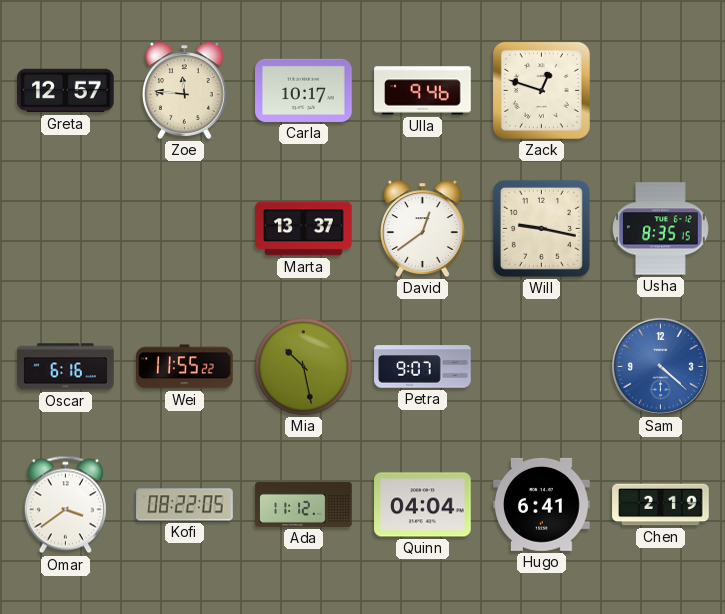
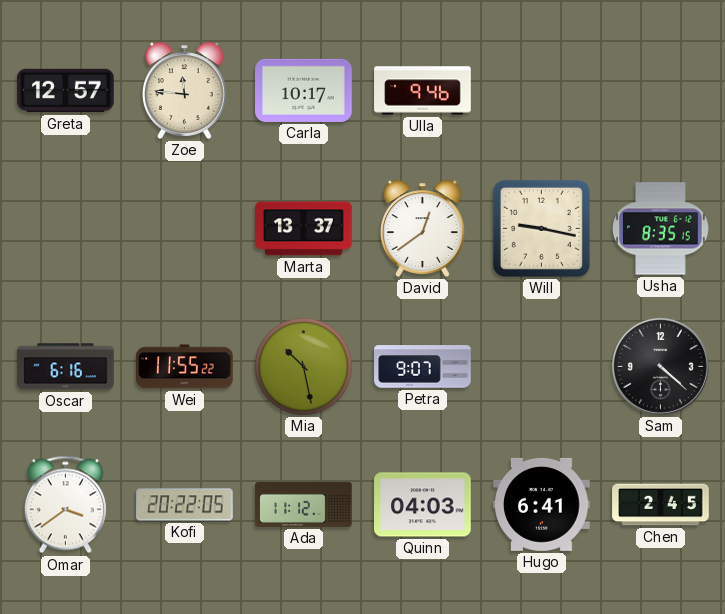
Zack: 12:48 -> none
Sam dial: blue -> black
Kofi: 08:22 -> 20:22
Quinn: 04:04 -> 04:03
Chen: 2:19 -> 2:45
